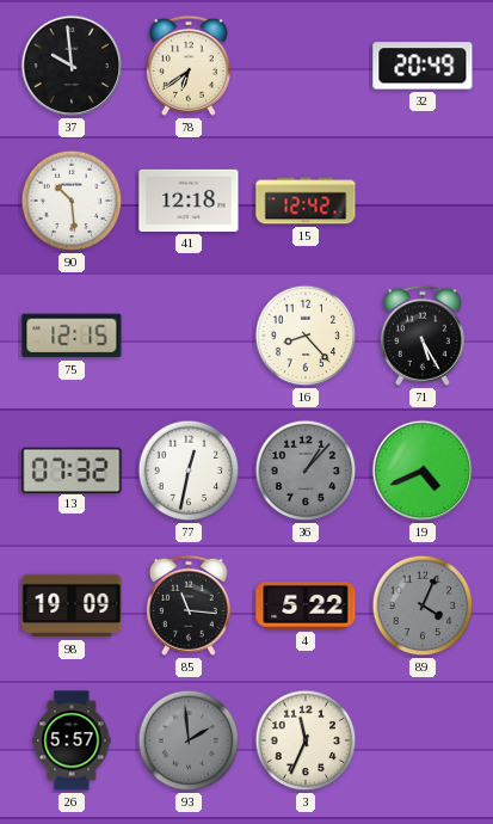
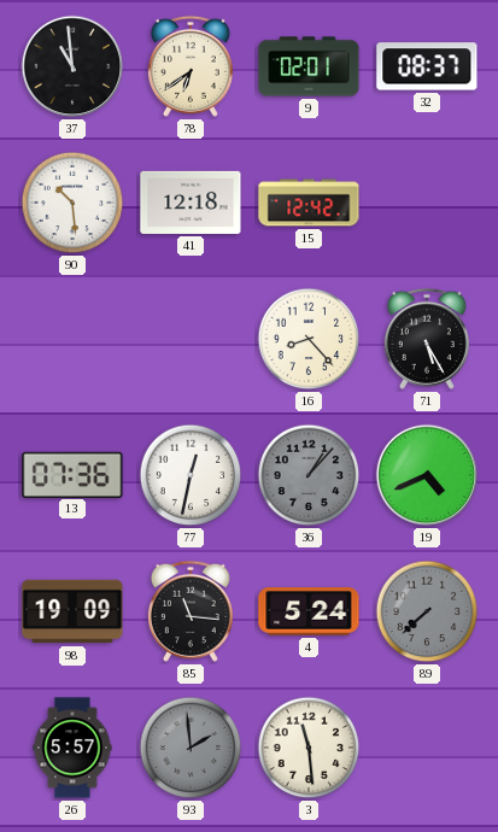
37: 9:59 -> 10:59
9: none -> 02:01
32: 20:49 -> 08:37
75: 12:15 -> none
13: 07:32 -> 07:36
4: 5:22 -> 5:24
89: 4:04 -> 7:38
3: 11:34 -> 11:29
